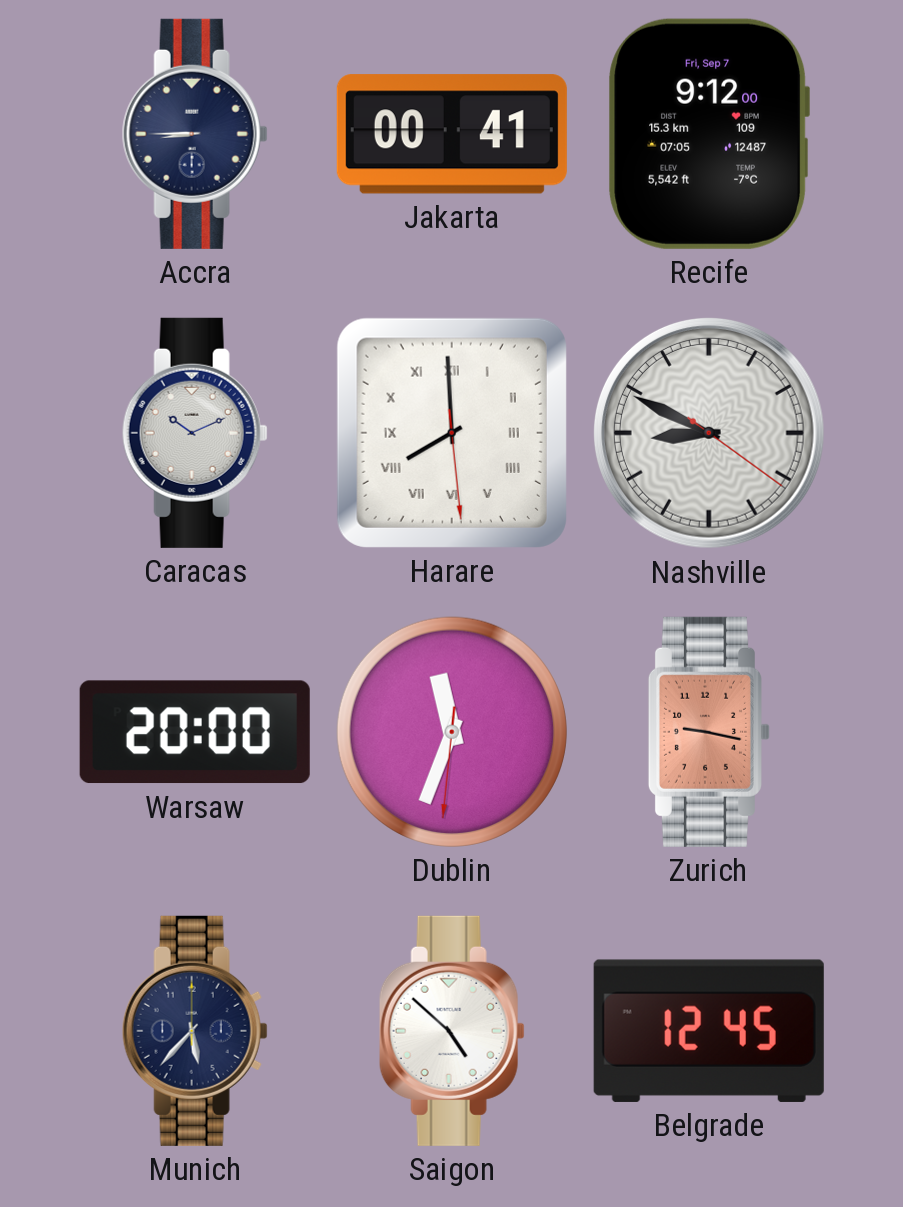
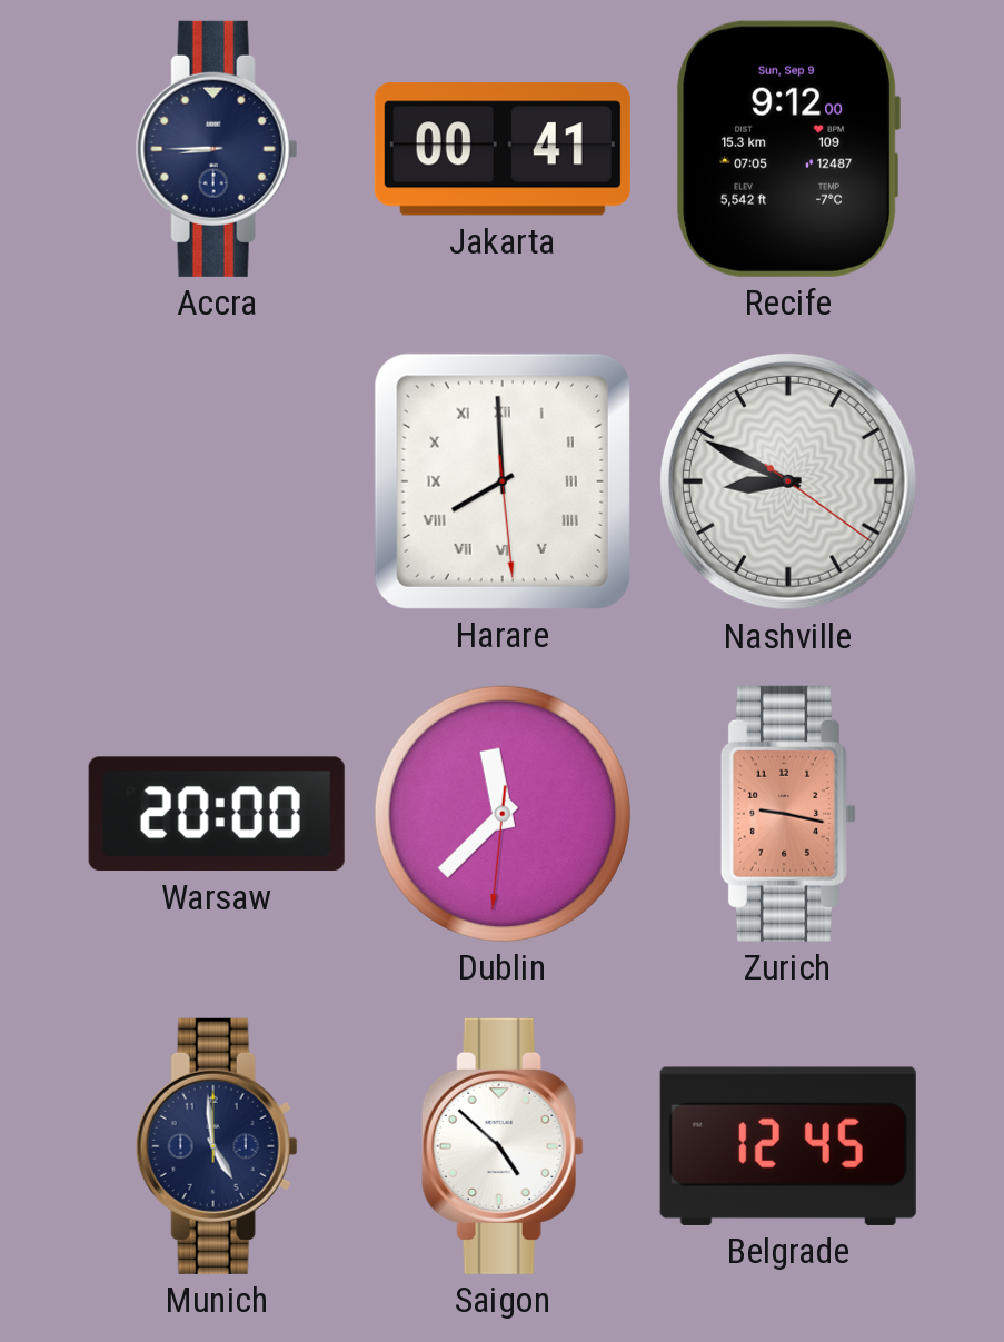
Recife date: Fri, Sep 7 -> Sun, Sep 9
Caracas: 10:11 -> none
Dublin: 11:33 -> 11:37
Munich: 5:37 -> 4:59
